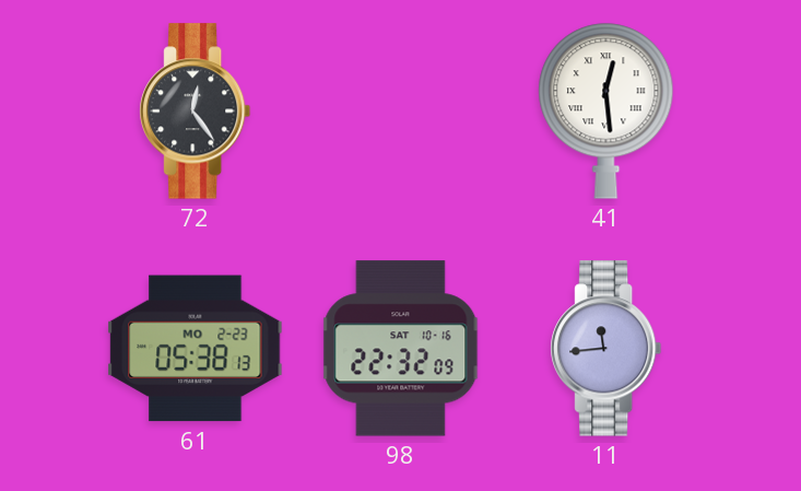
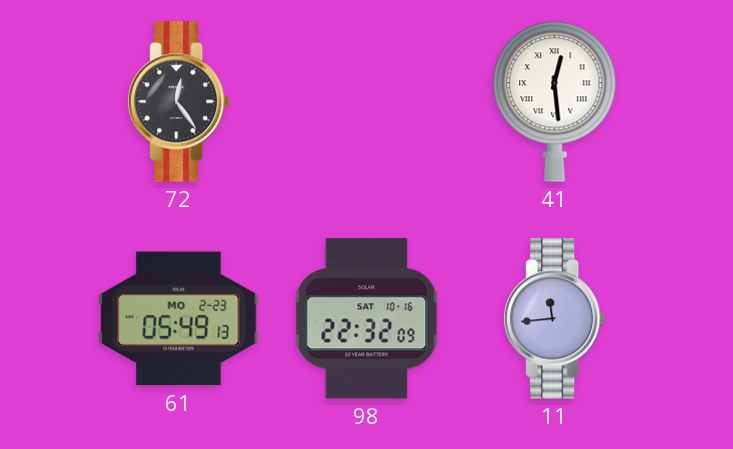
61: 05:38 -> 05:49
